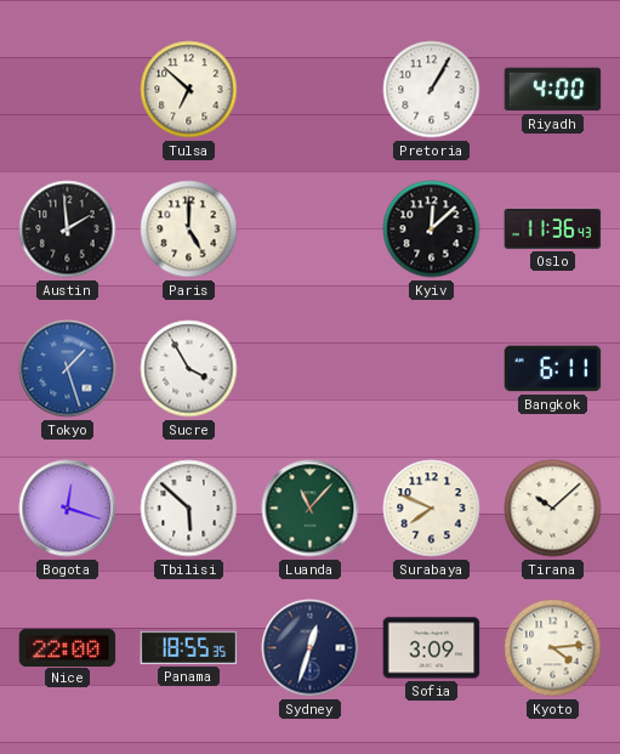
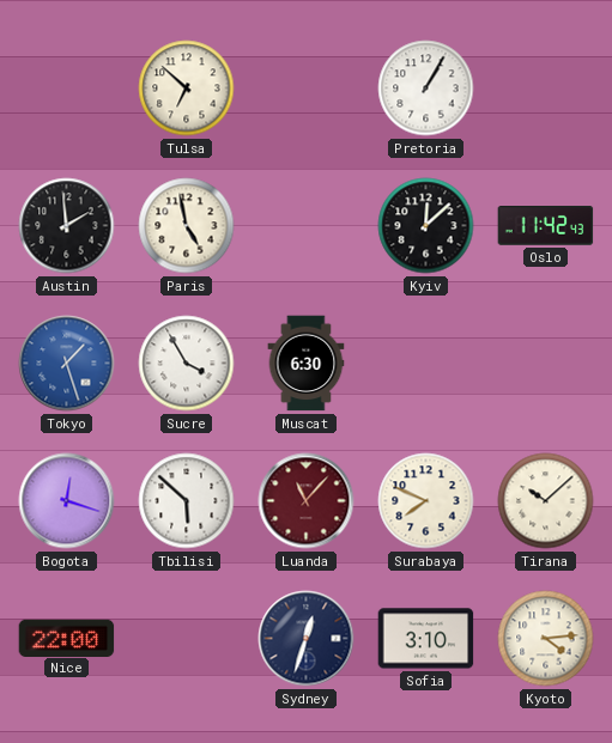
Riyadh: 4:00 -> none
Paris: 5:00 -> 4:58
Oslo: 11:36 -> 11:42
Muscat: none -> 6:30
Bangkok: 6:11 -> none
Luanda dial: green -> burgundy
Panama: 18:55 -> none
Sofia: 3:09 -> 3:10
